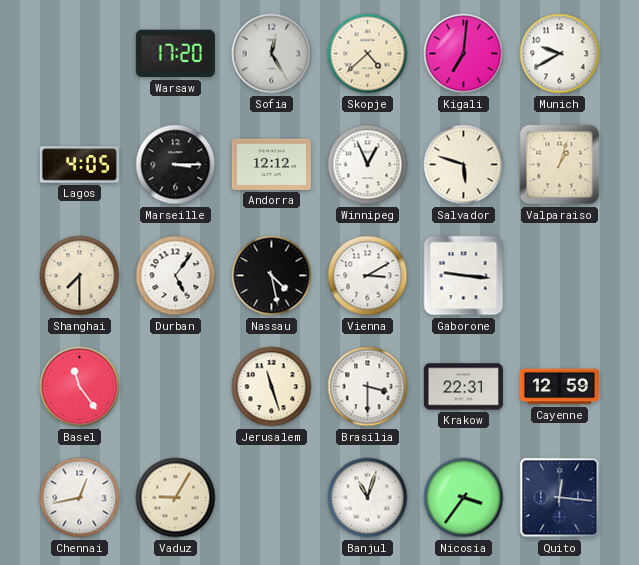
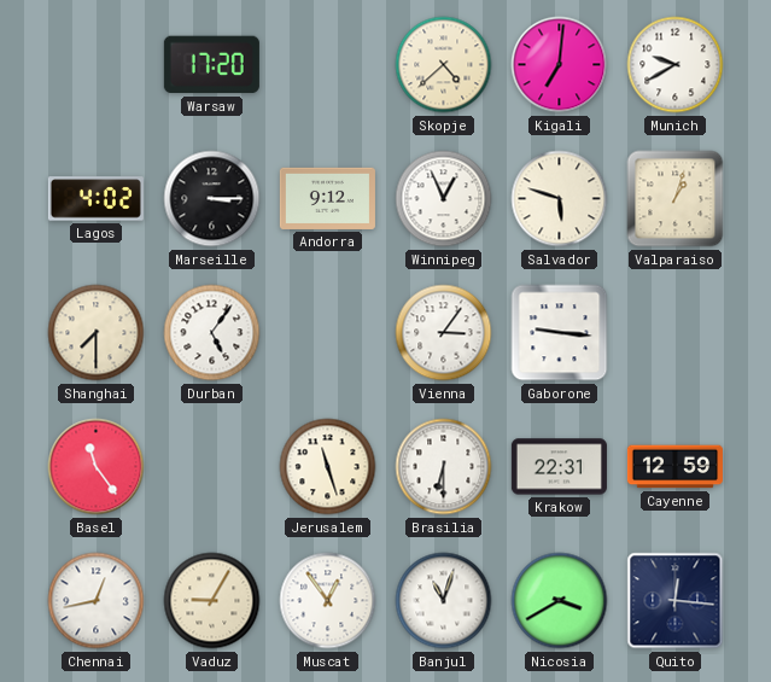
Sofia: 12:25 -> none
Lagos: 4:05 -> 4:02
Andorra: 12:12 -> 9:12
Nassau: 4:28 -> none
Vienna: 3:10 -> 3:06
Brasilia: 3:30 -> 6:30
Muscat: none -> 12:54
Nicosia: 3:36 -> 3:40
